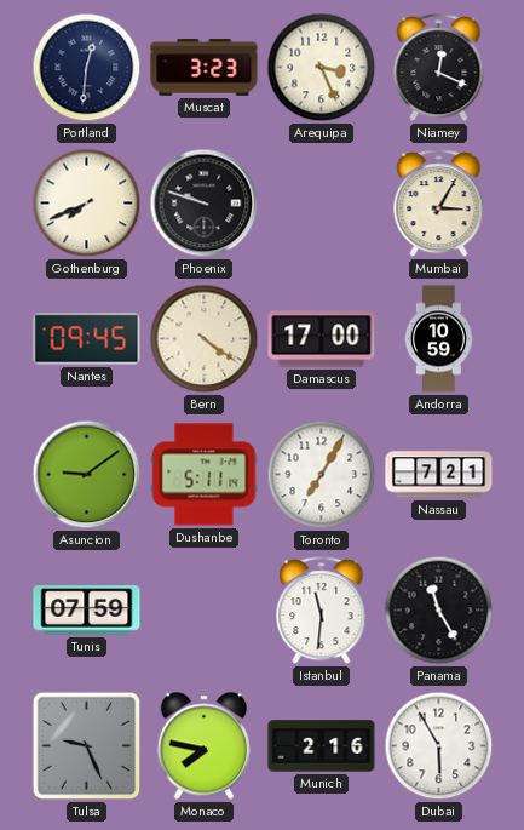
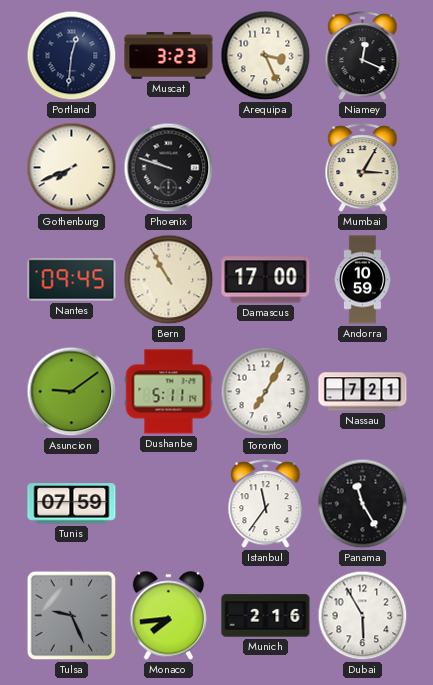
Bern: 4:21 -> 10:55
Istanbul: 11:31 -> 11:36
Monaco: 7:47 -> 7:44
